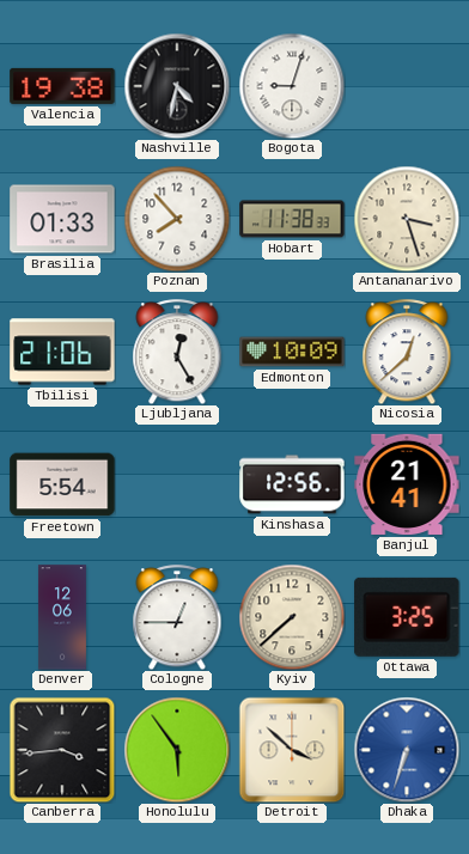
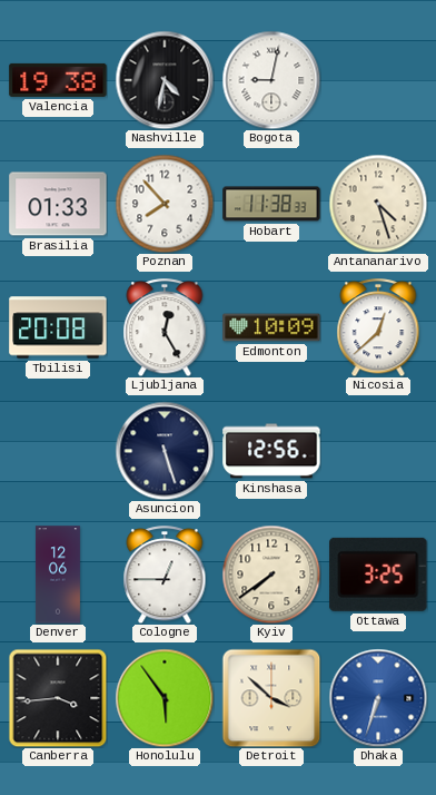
Bogota: 9:03 -> 9:02
Antananarivo: 3:27 -> 4:27
Tbilisi: 21:06 -> 20:08
Freetown: 5:54 -> none
Asuncion: none -> 5:27
Banjul: 21:41 -> none
Kyiv: 7:38 -> 7:39
